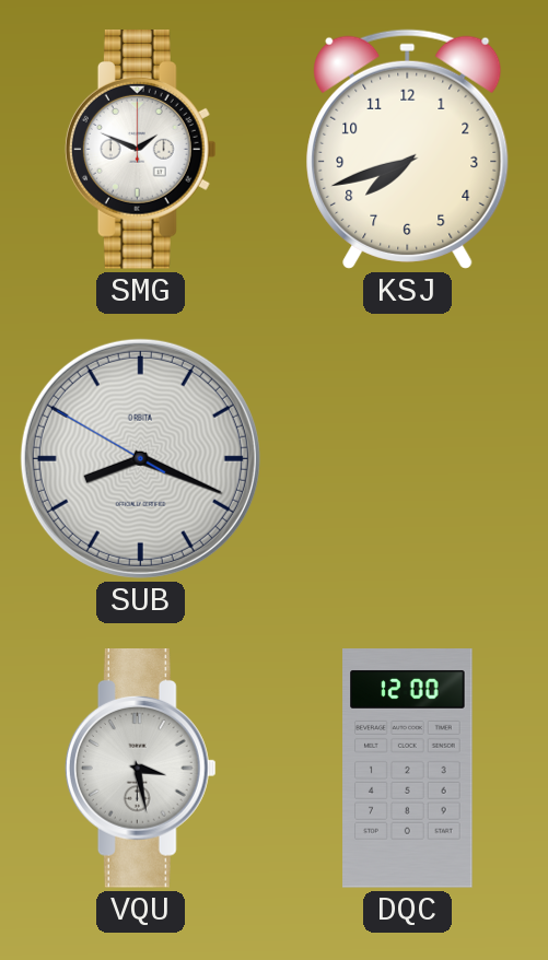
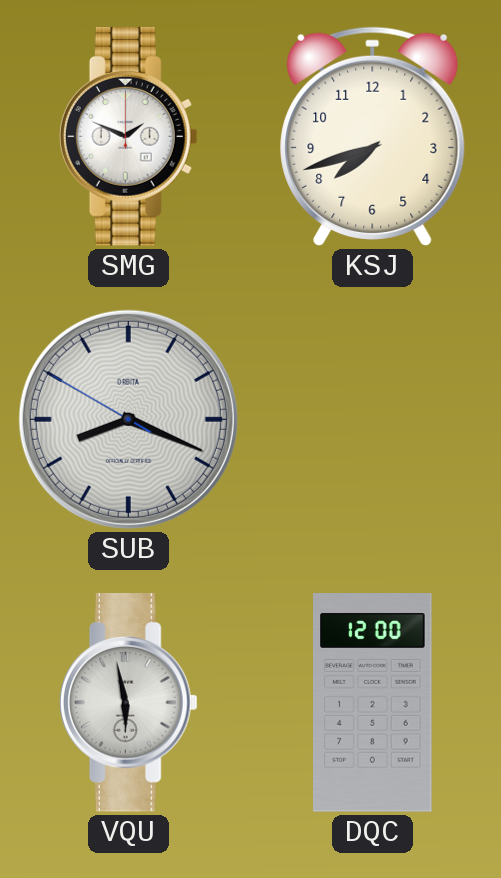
VQU: 3:28 -> 5:58
